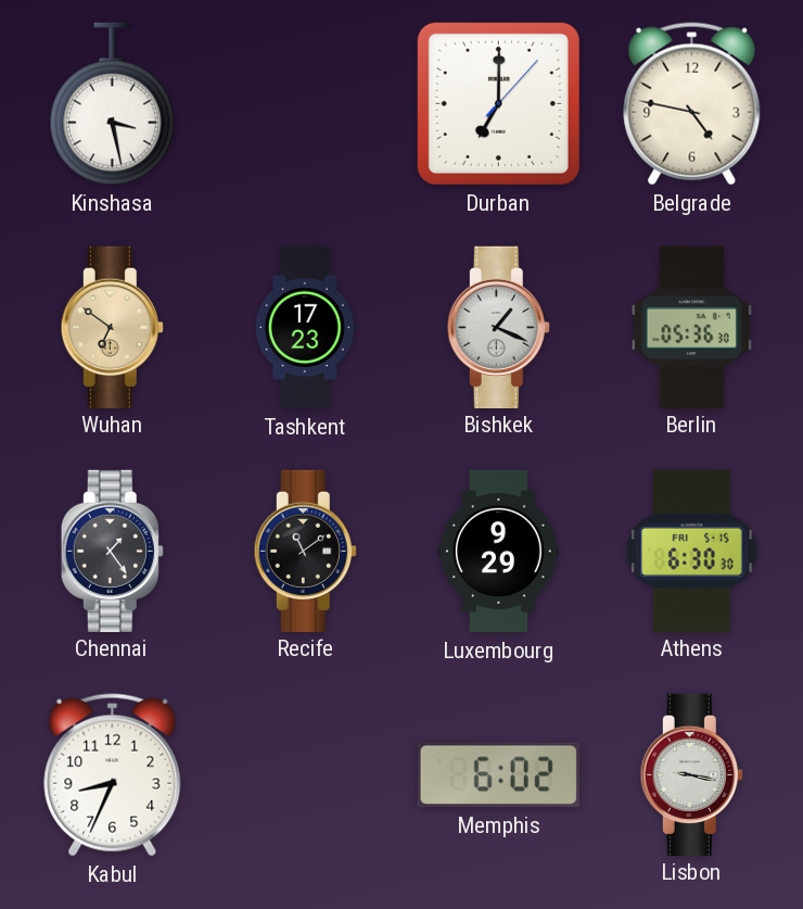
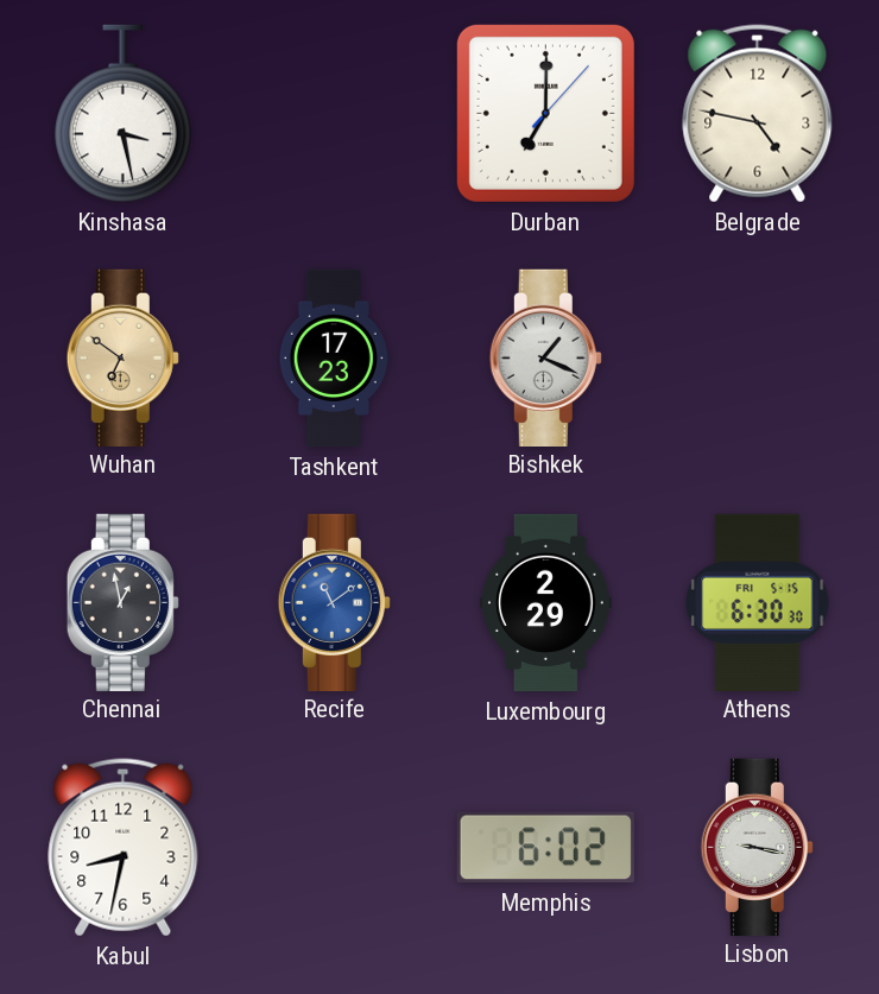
Berlin: 05:36 -> none
Chennai: 1:24 -> 12:58
Recife dial: black -> blue
Luxembourg: 9:29 -> 2:29
Kabul: 8:34 -> 8:32
